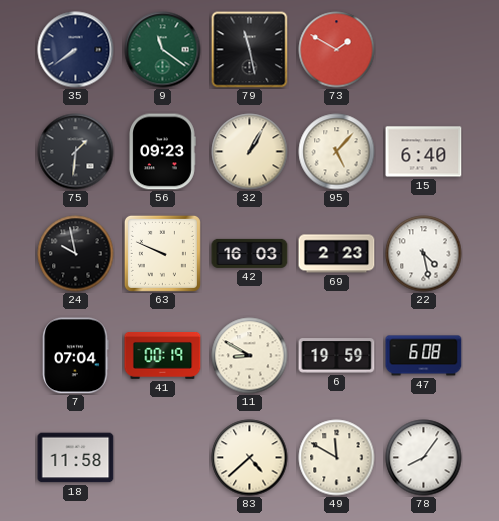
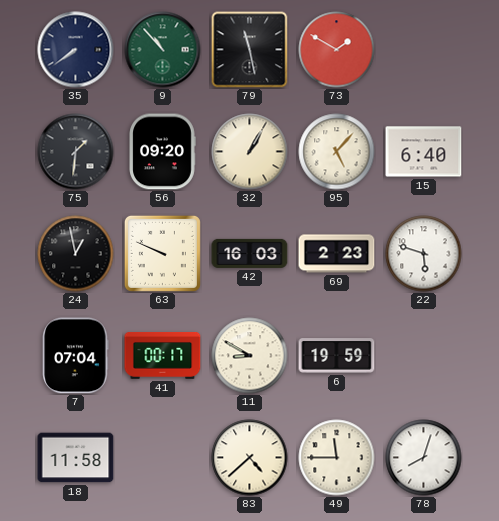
9: 11:21 -> 10:53
56: 09:23 -> 09:20
24: 9:58 -> 12:58
22: 4:28 -> 5:48
41: 00:19 -> 00:17
47: 6:08 -> none
49: 11:50 -> 11:45
78: 8:06 -> 8:03
